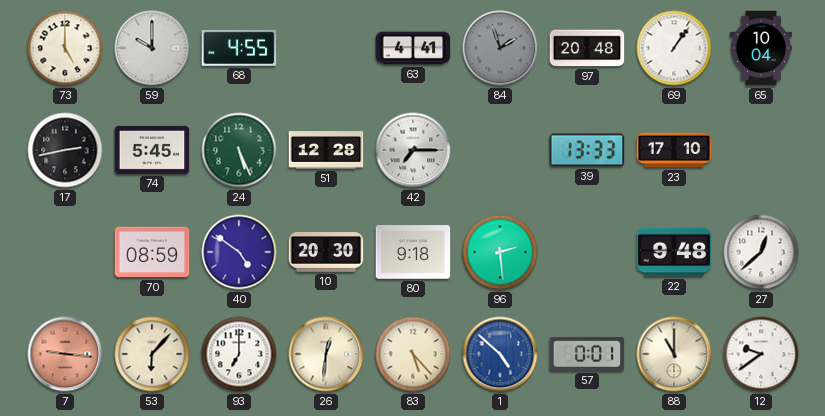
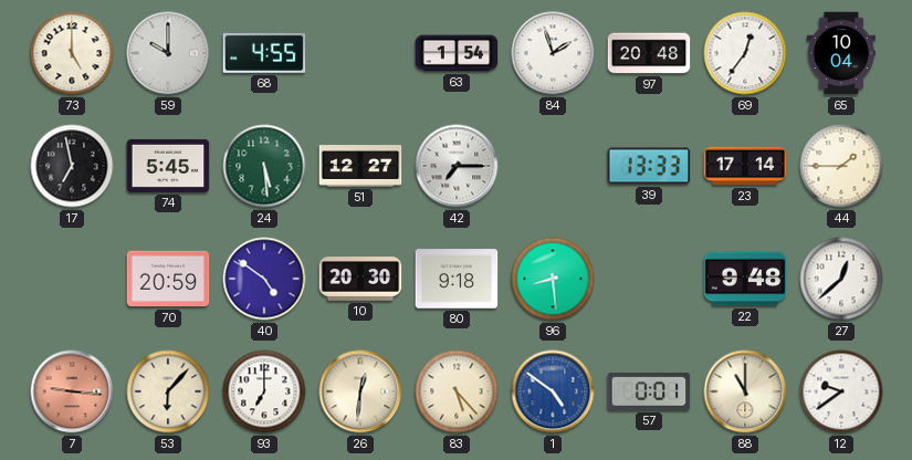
63: 4:41 -> 1:54
84 dial: grey -> white
69: 1:06 -> 12:36
17: 2:43 -> 6:58
24: 5:26 -> 5:29
51: 12:28 -> 12:27
23: 17:10 -> 17:14
44: none -> 1:45
70: 08:59 -> 20:59
96: 2:29 -> 8:29
1: 4:52 -> 4:51
